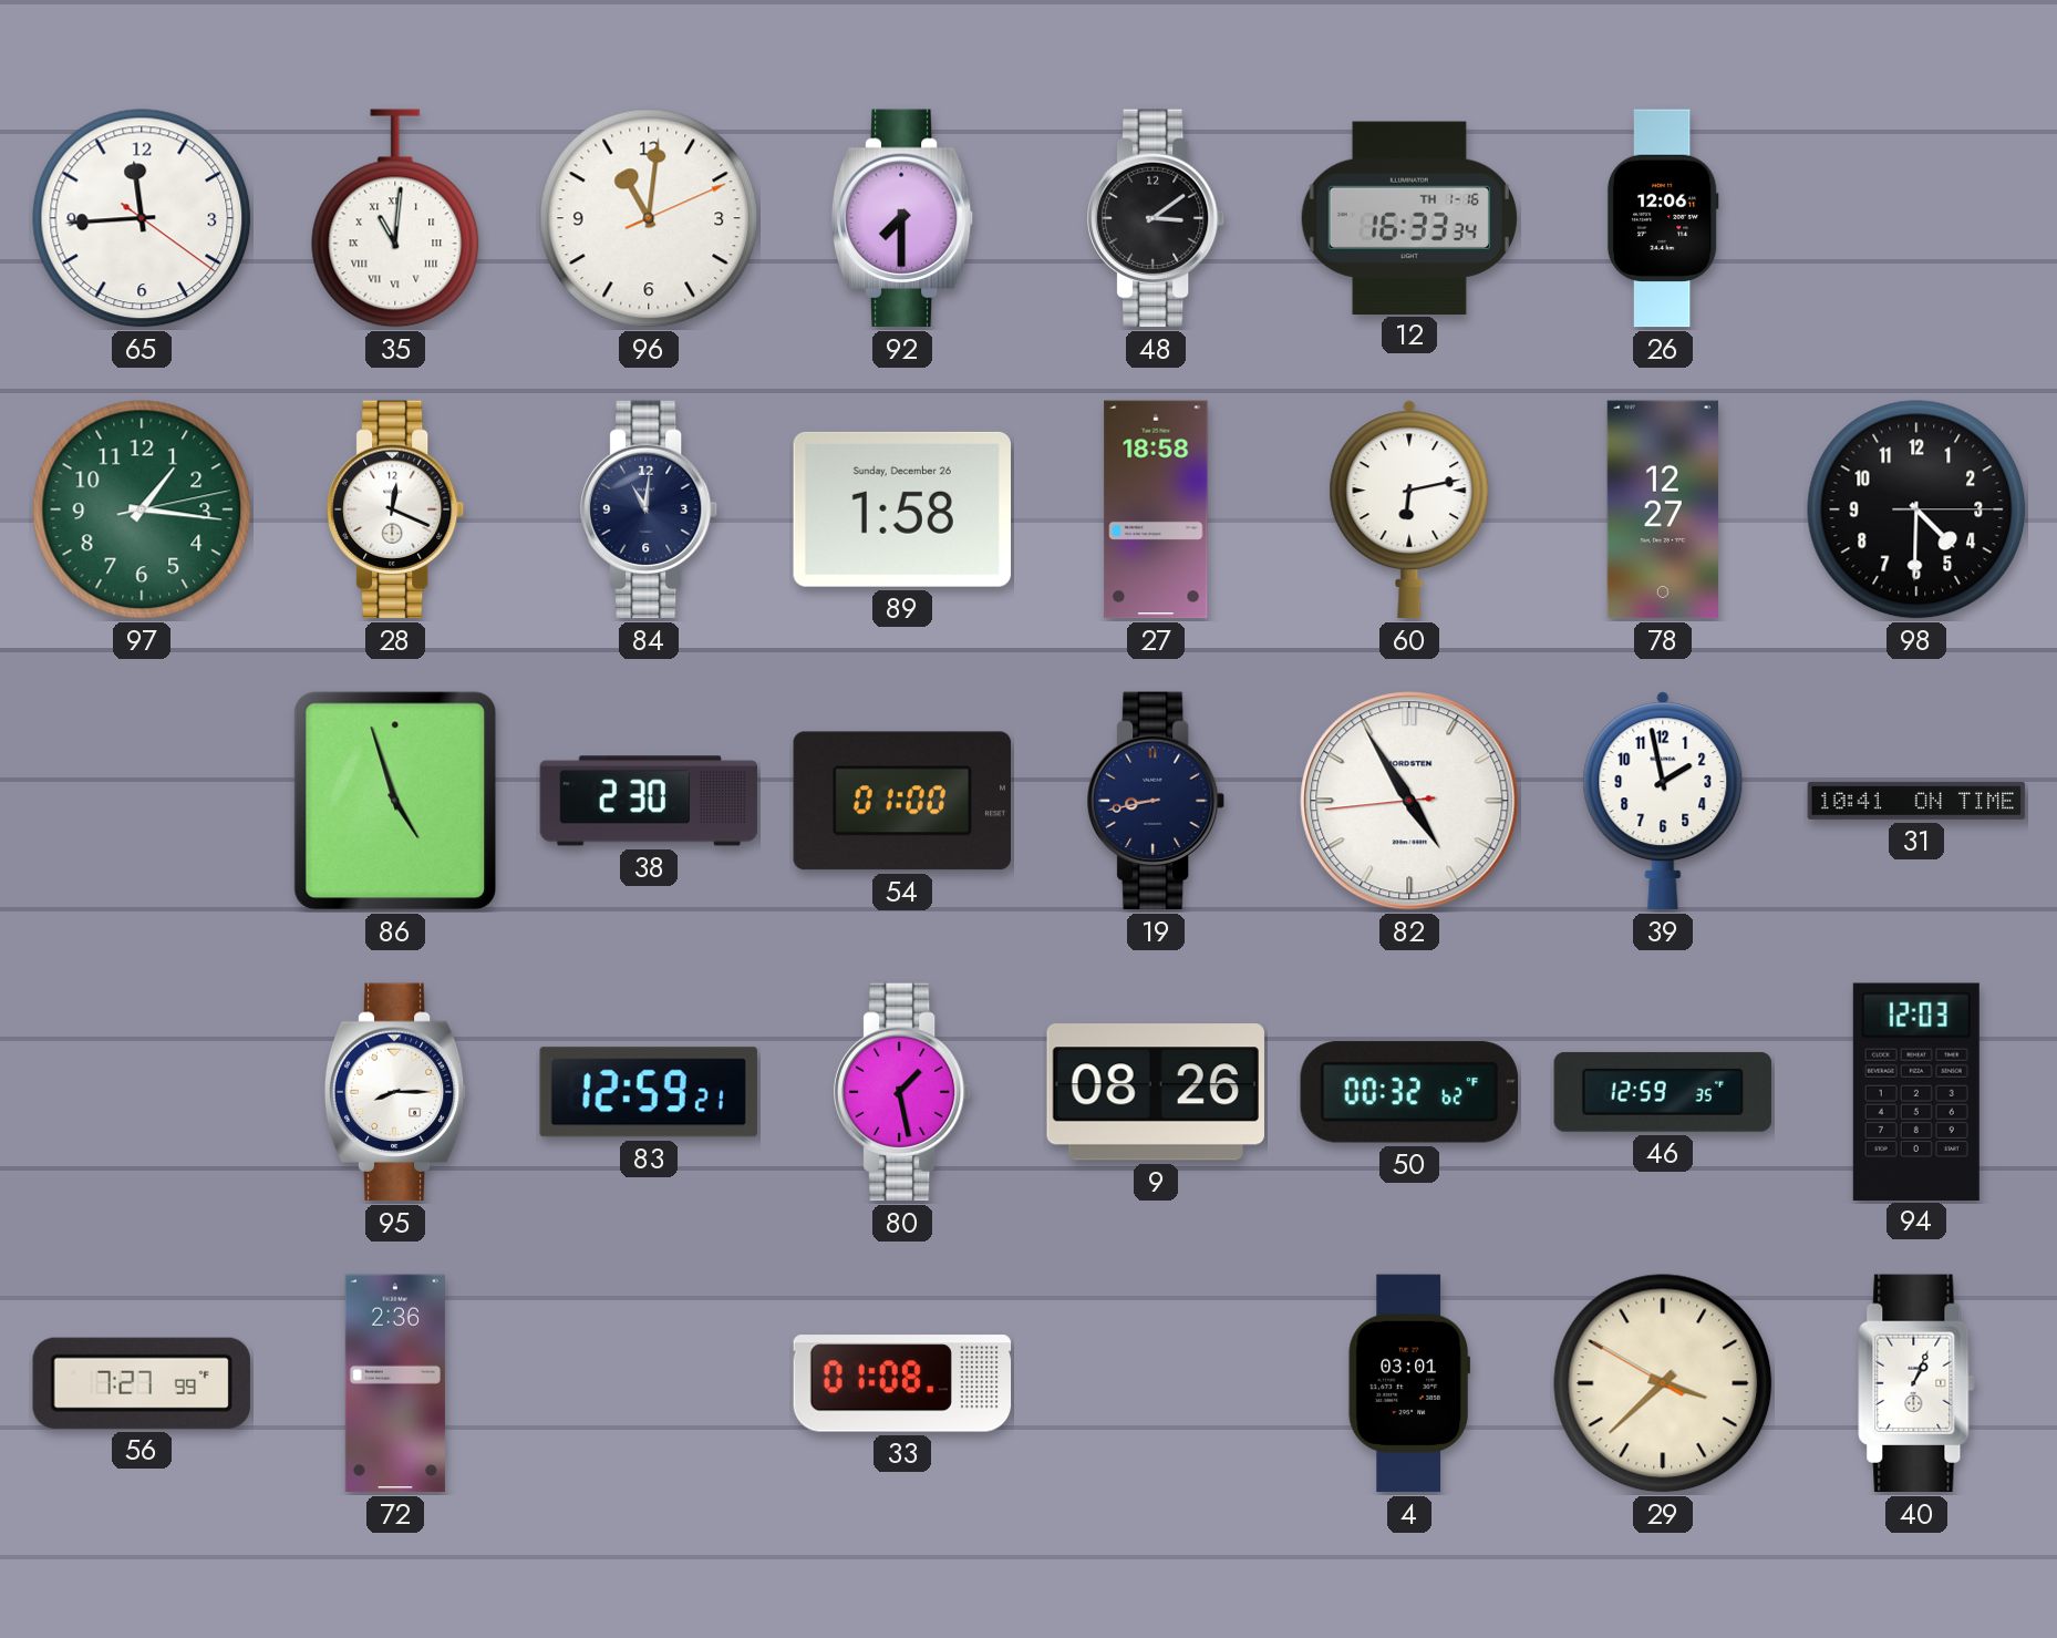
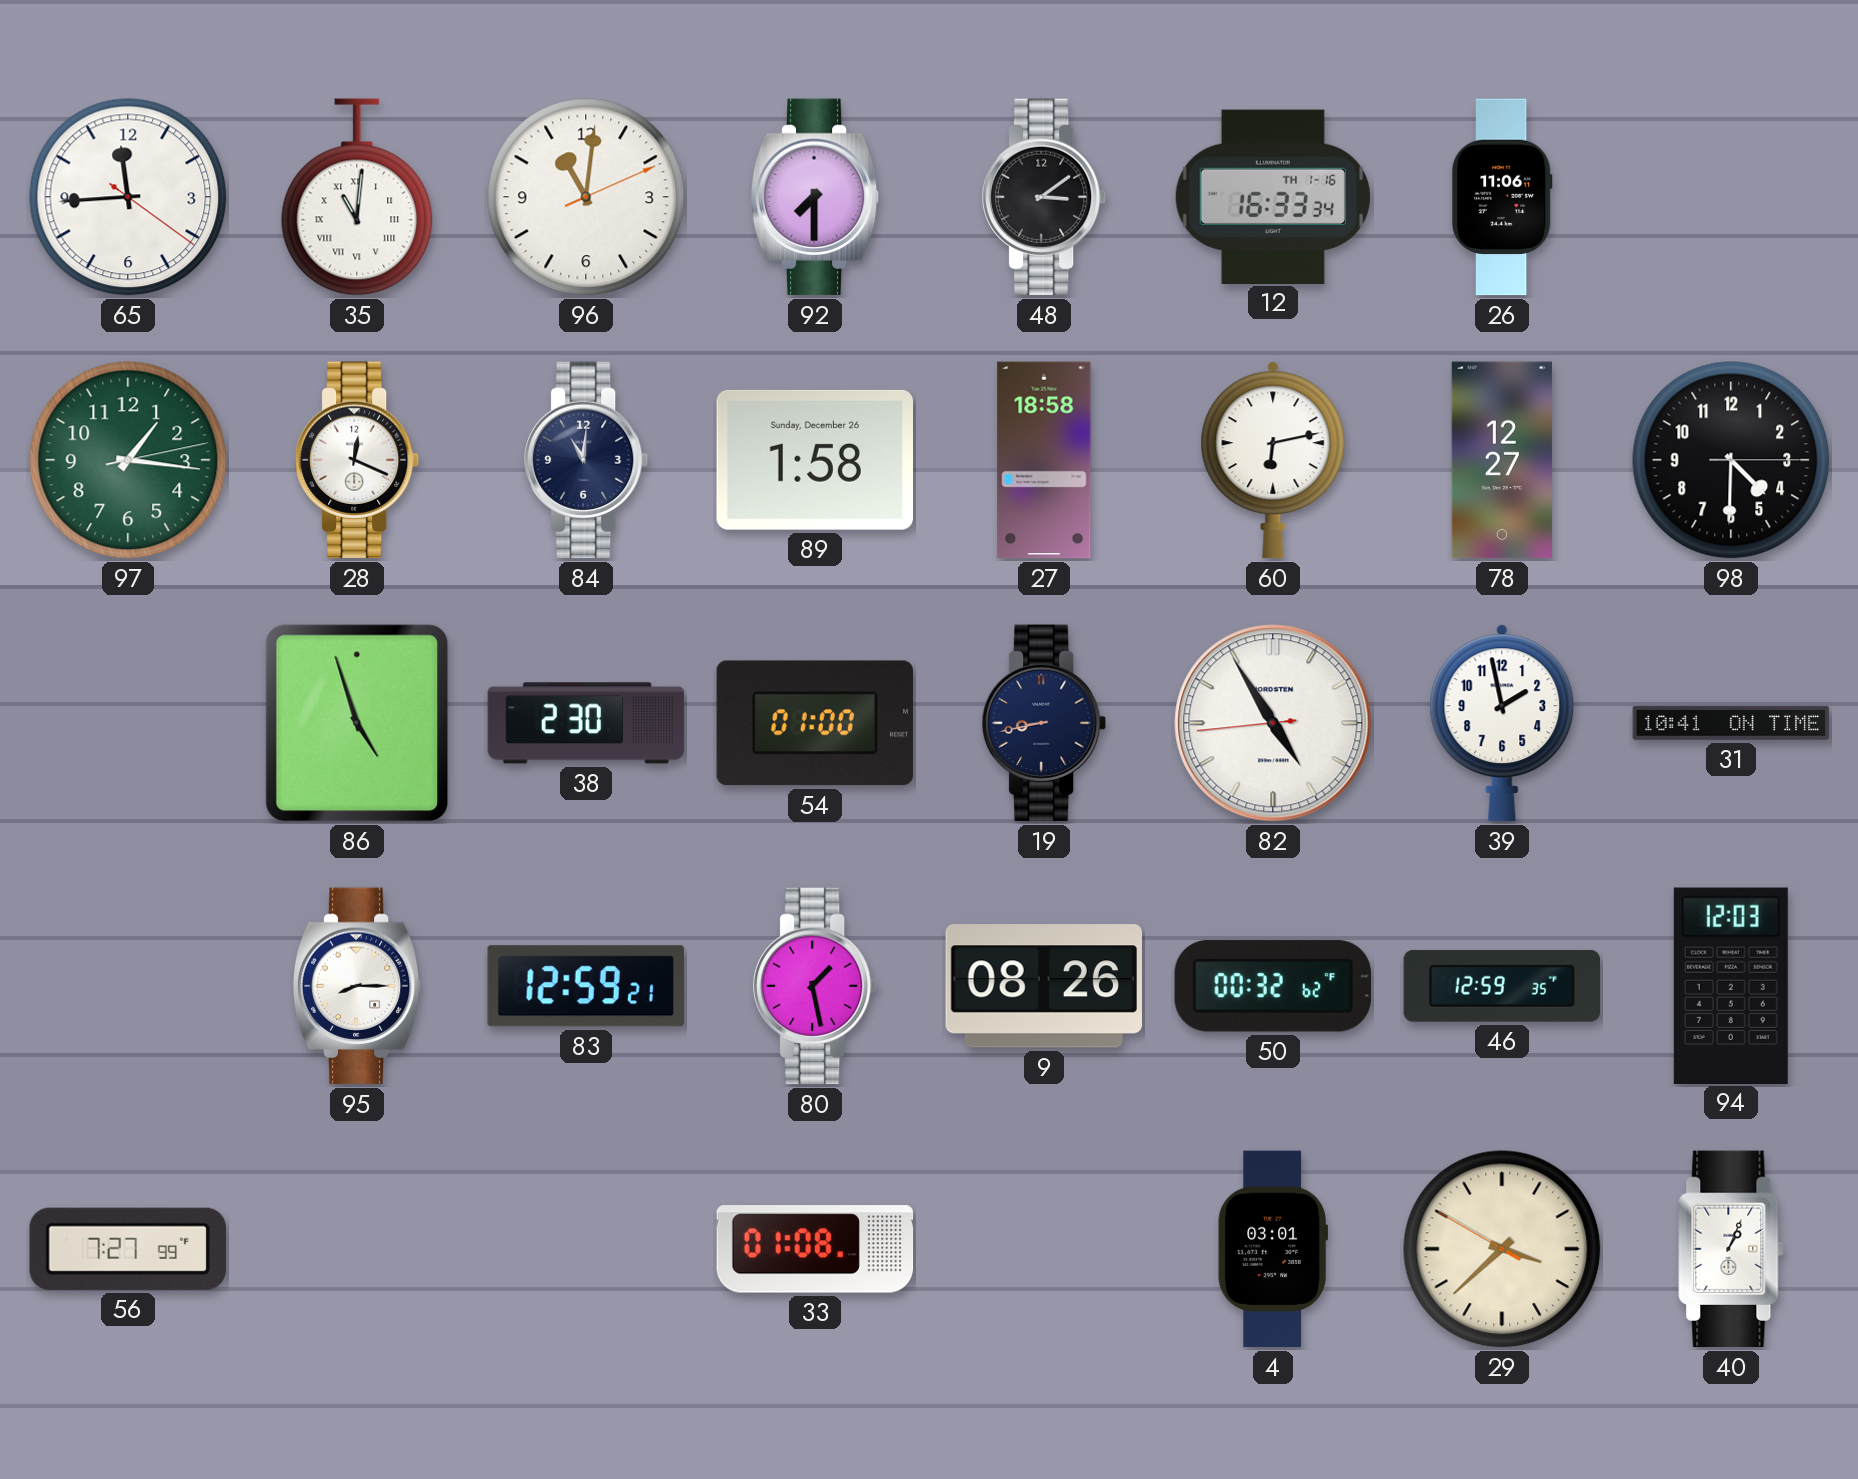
26: 12:06 -> 11:06
72: 2:36 -> none
